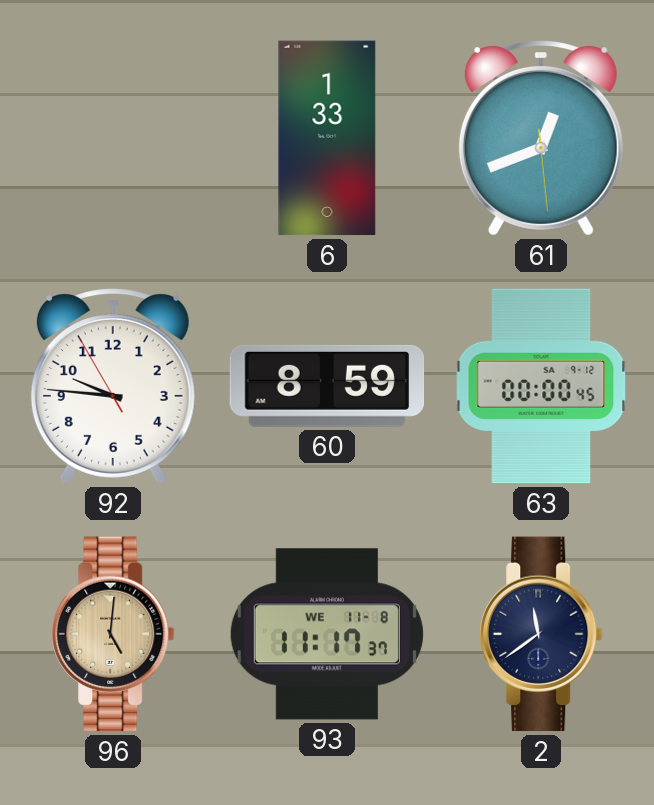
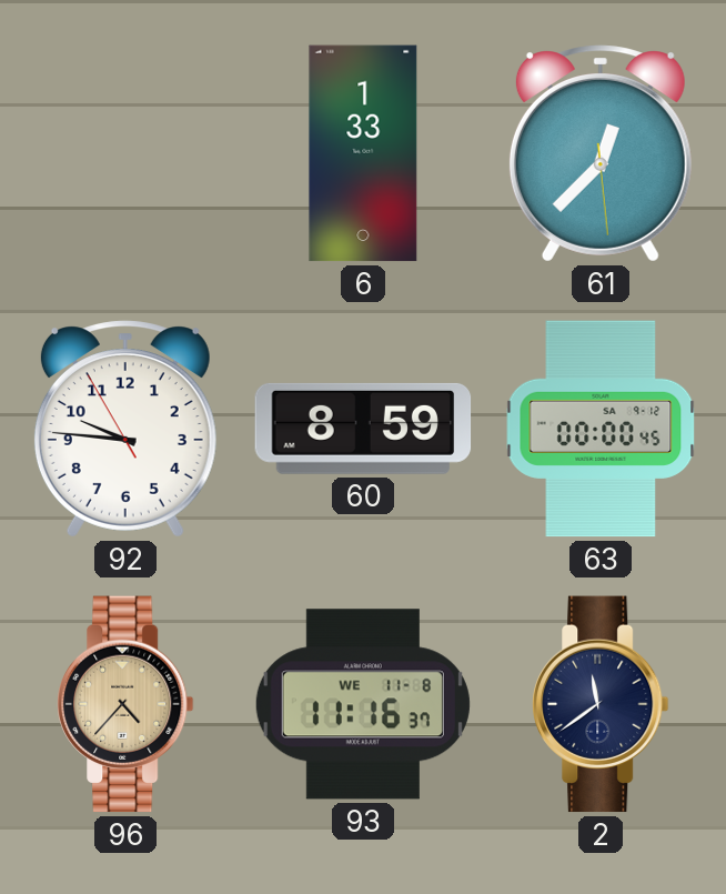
61: 12:41 -> 12:37
96: 5:01 -> 4:37
93: 11:17 -> 11:16
